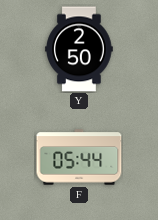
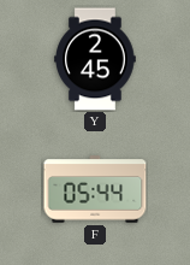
Y: 2:50 -> 2:45
